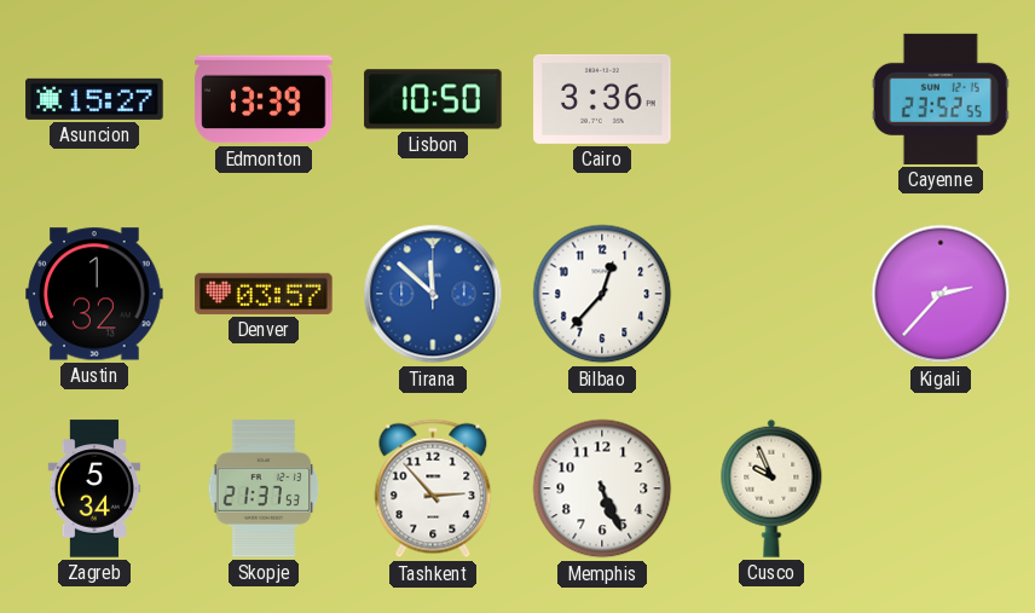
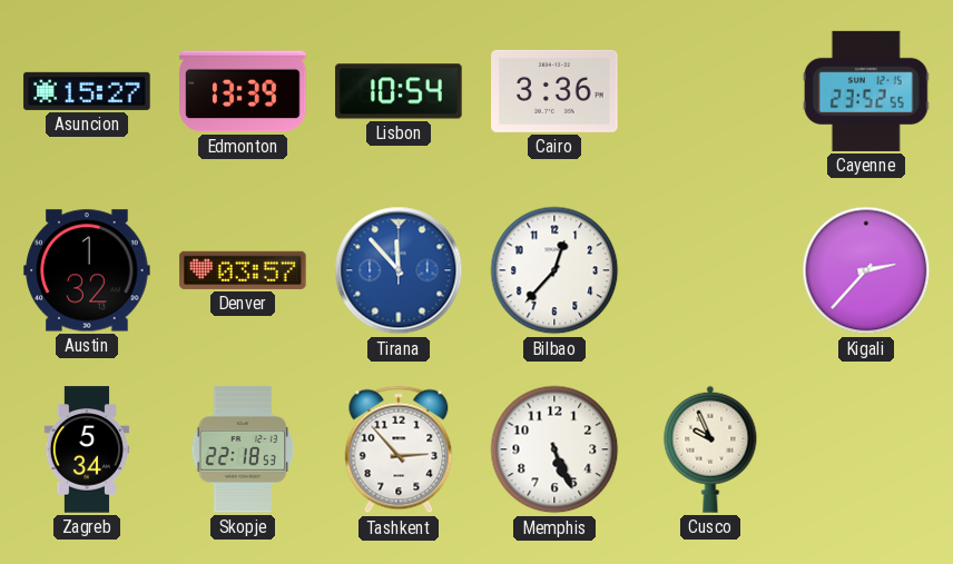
Lisbon: 10:50 -> 10:54
Tirana: 11:52 -> 11:53
Skopje: 21:37 -> 22:18
